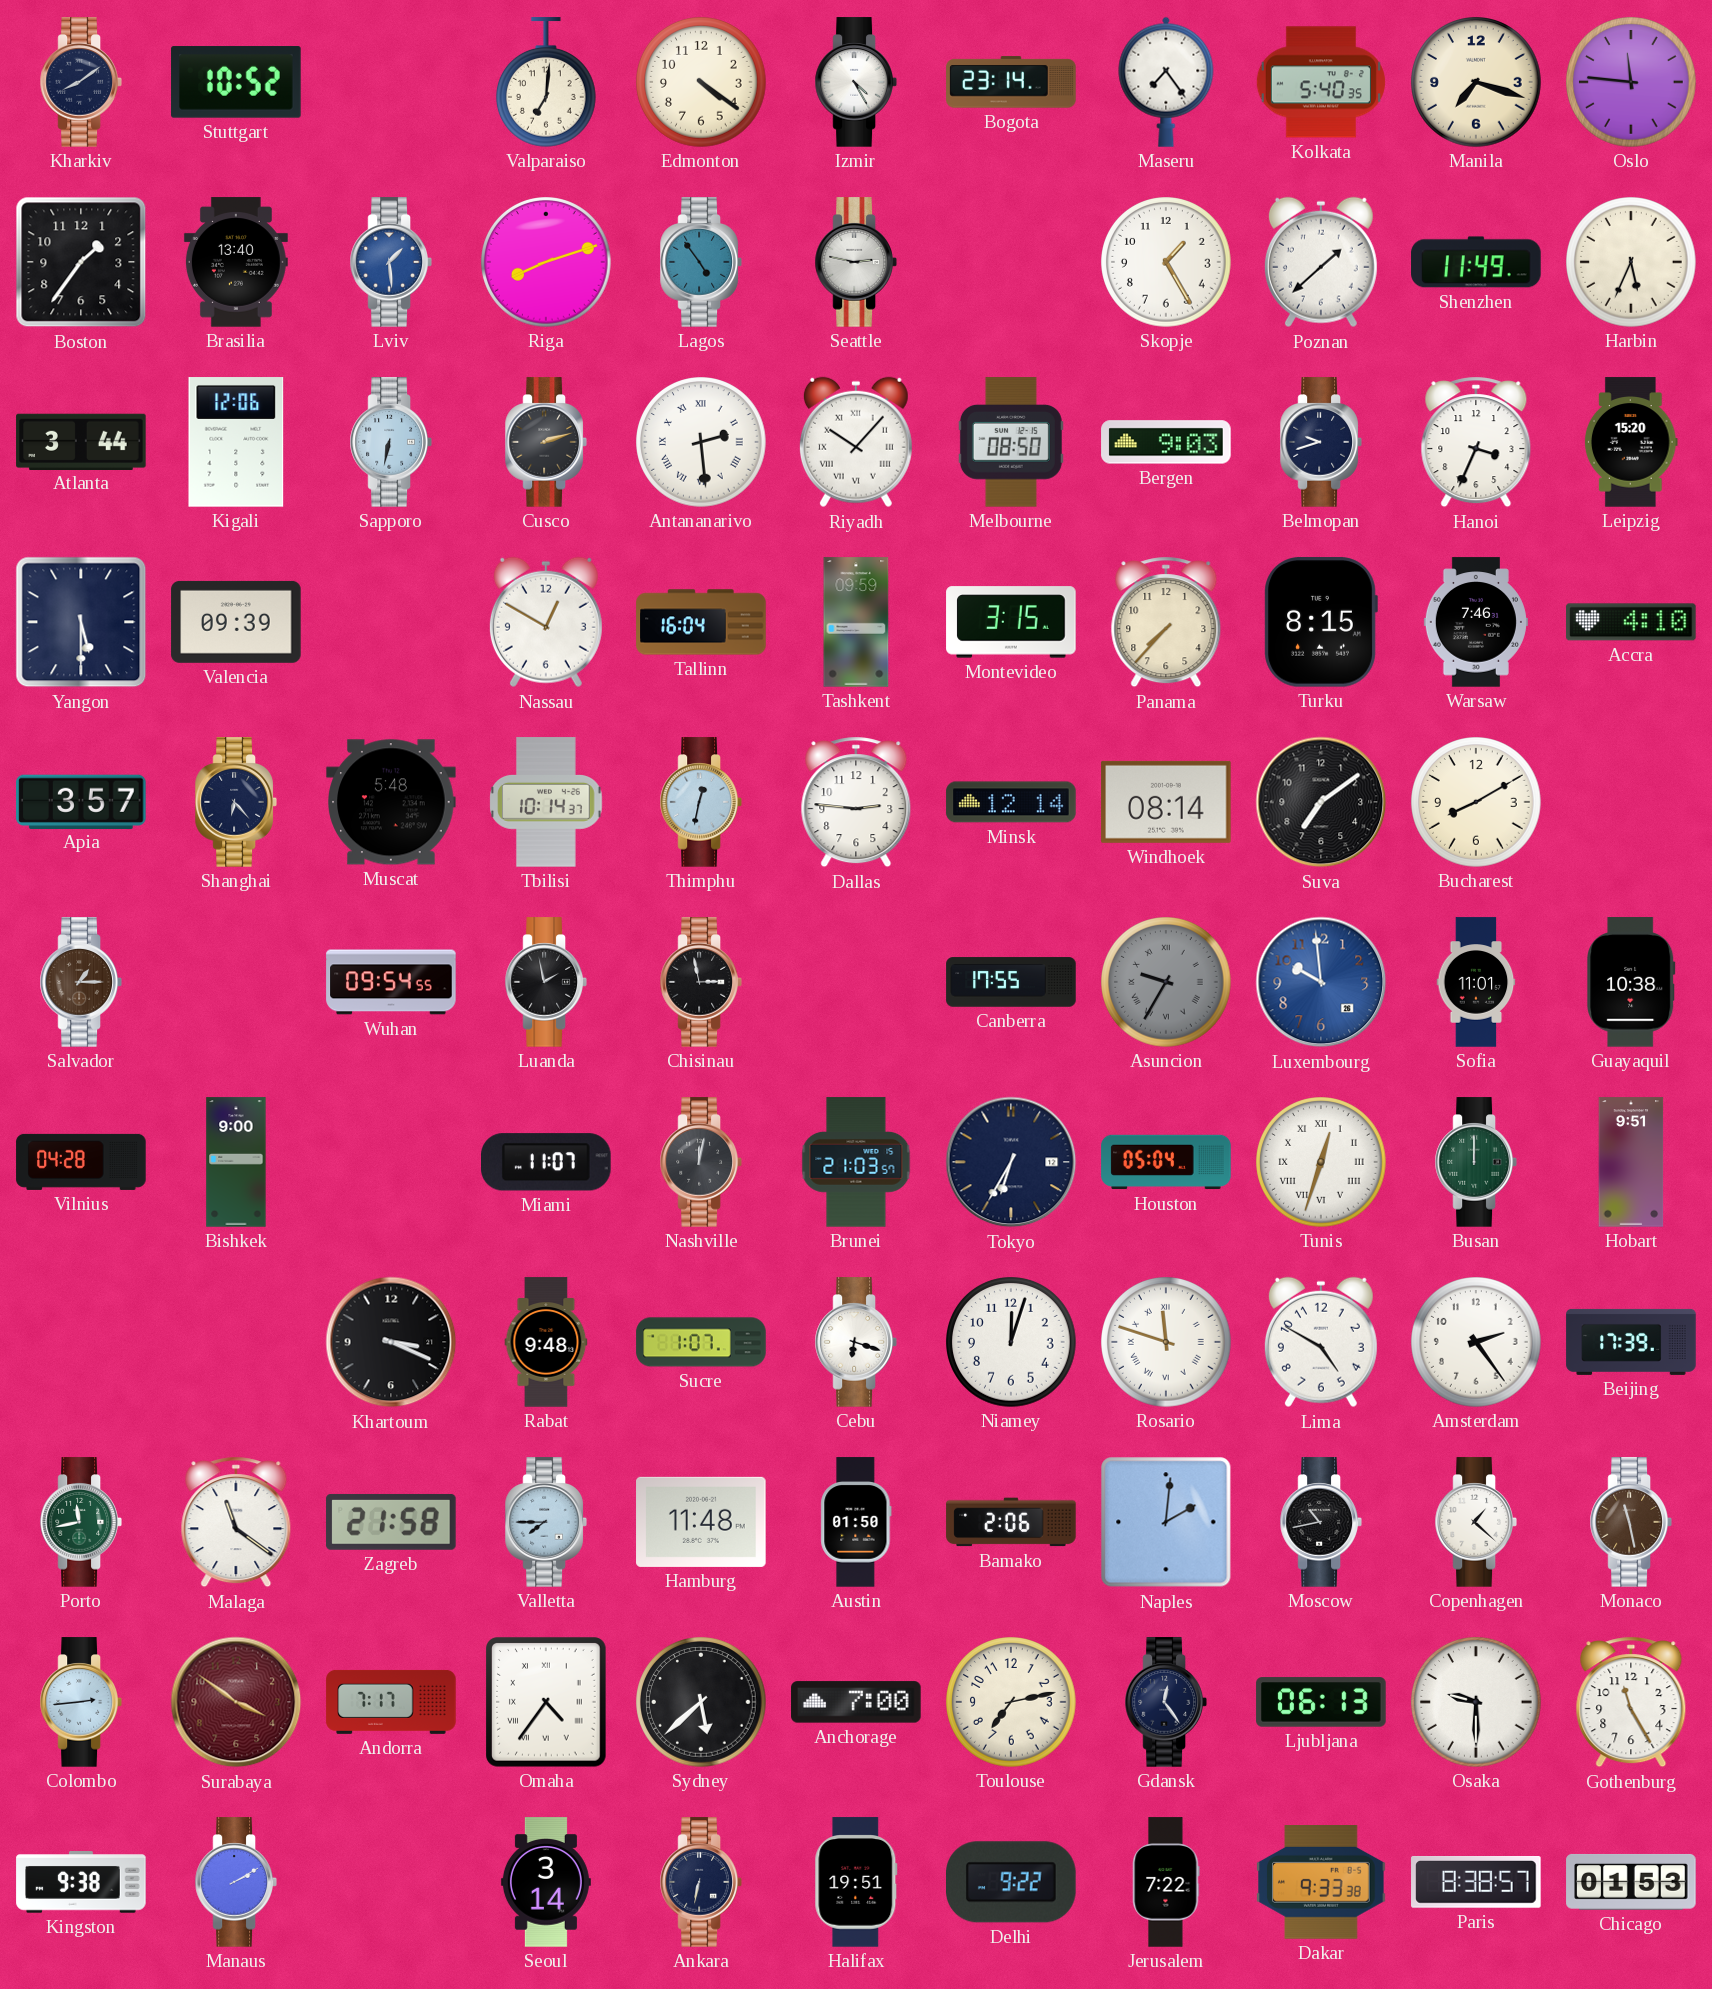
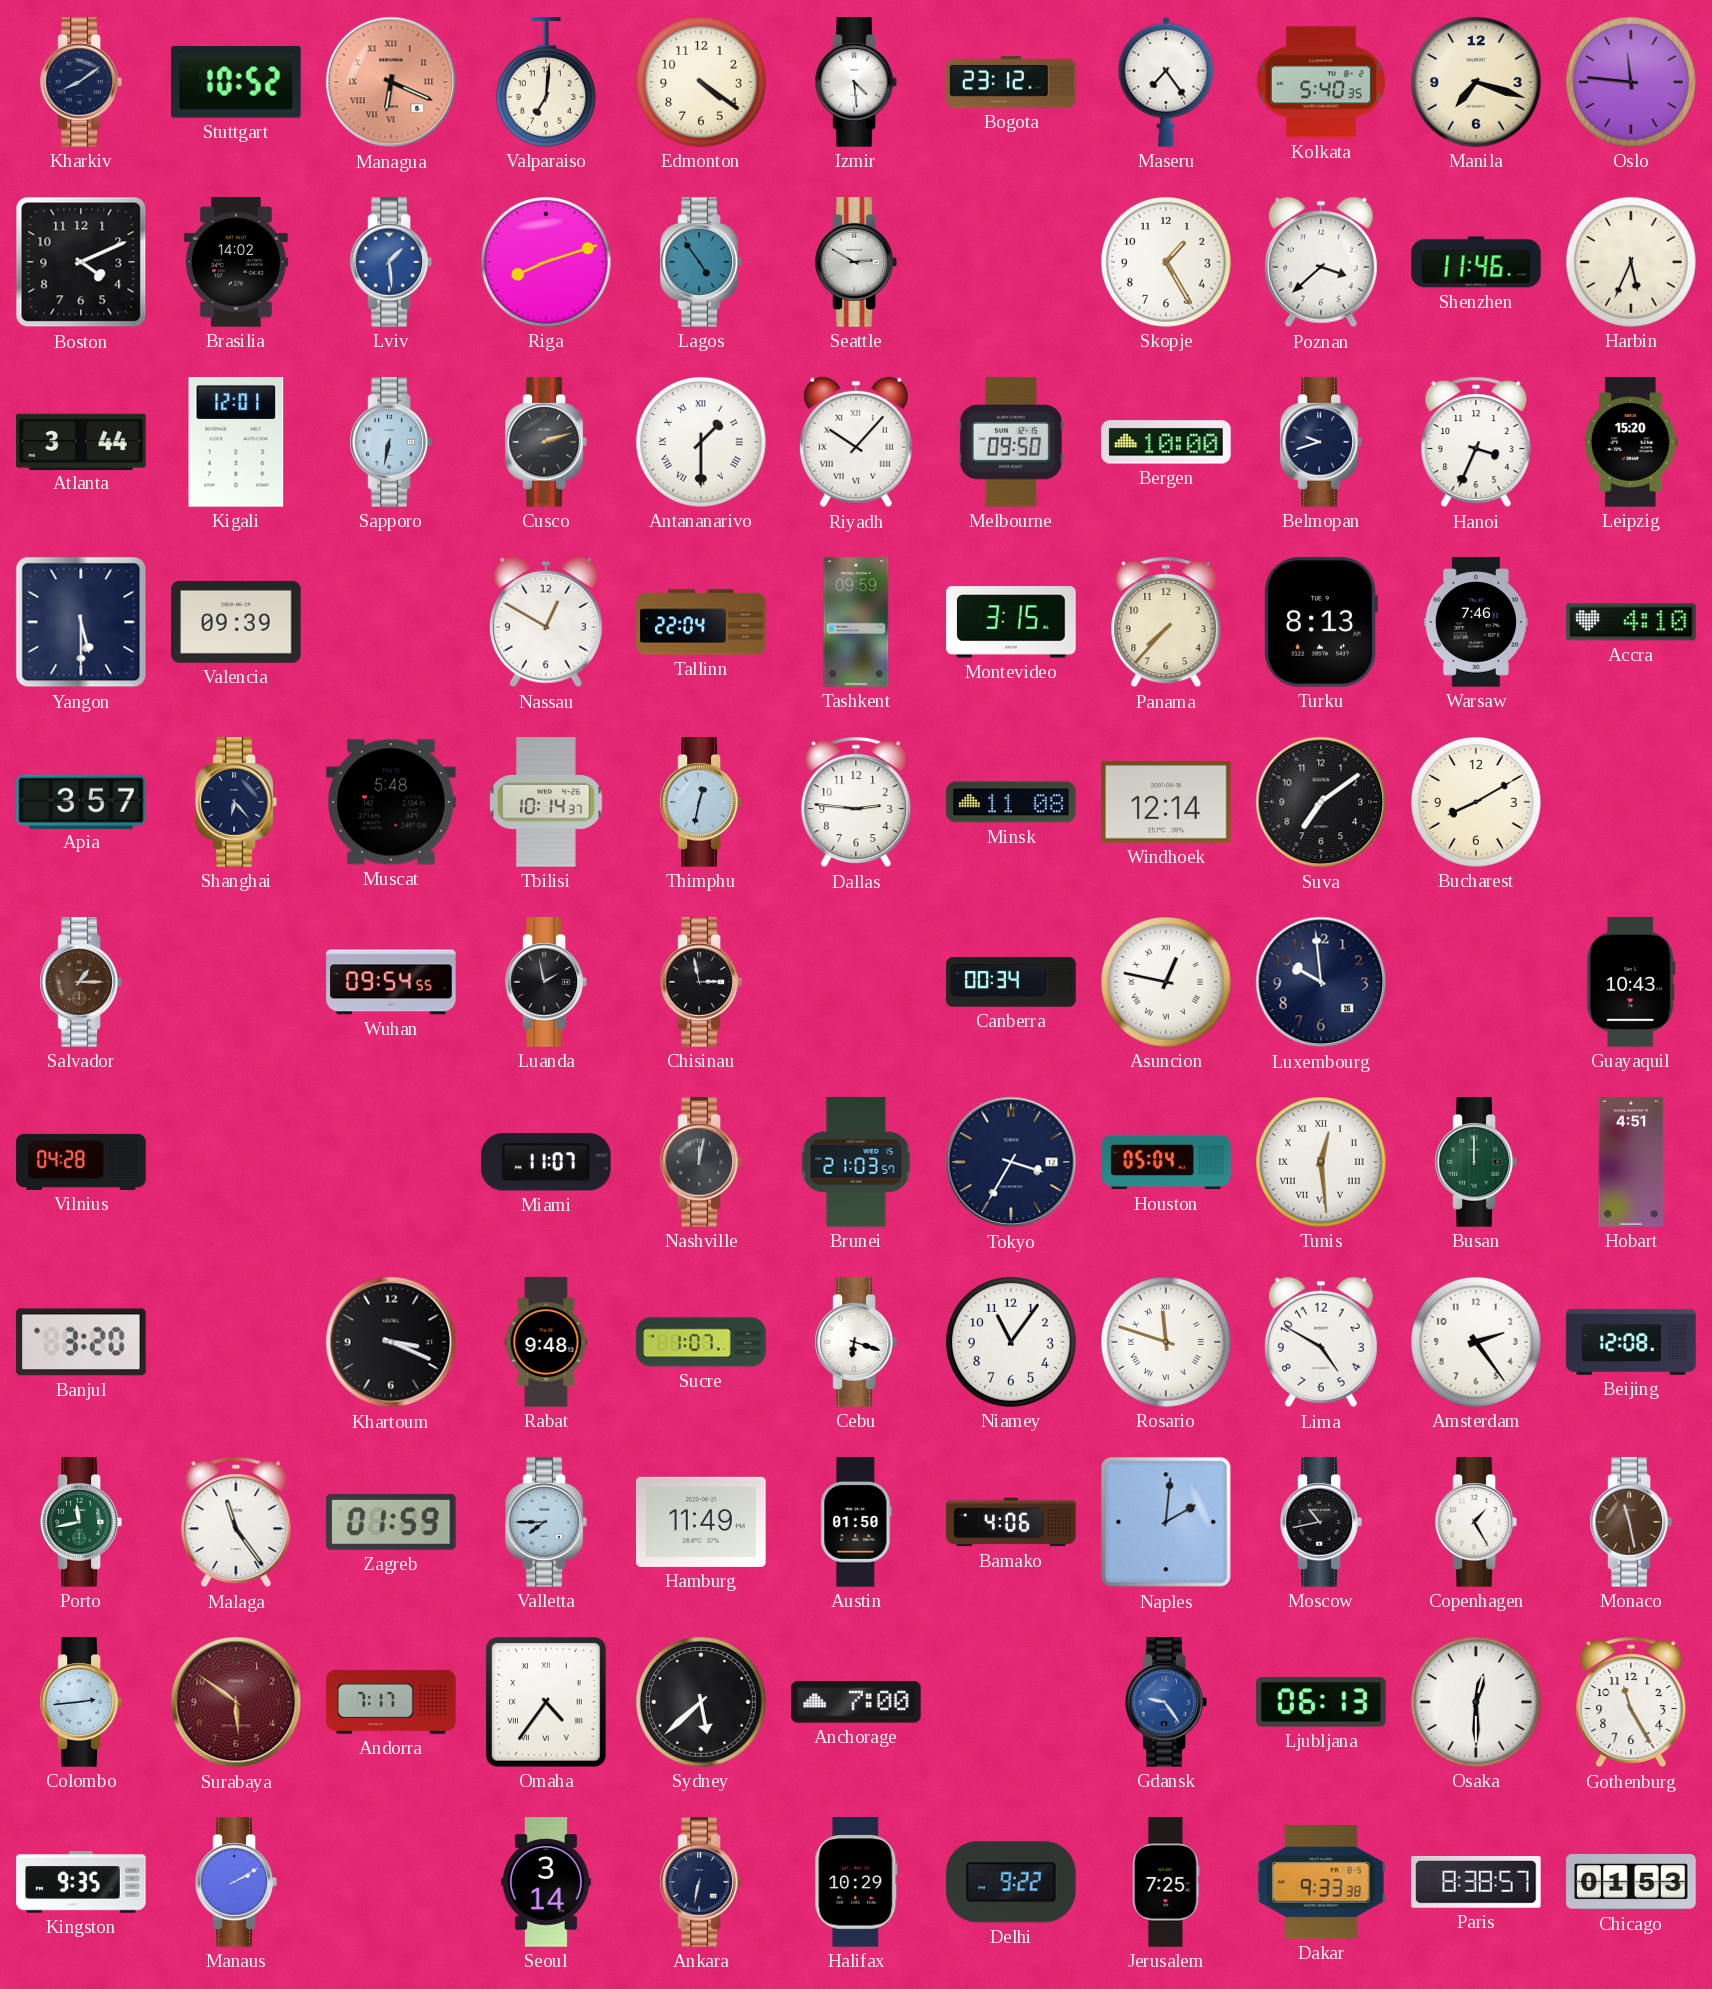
Managua: none -> 6:19
Izmir: 4:25 -> 4:29
Bogota: 23:14 -> 23:12
Boston: 1:36 -> 4:11
Brasilia: 13:40 -> 14:02
Seattle: 2:47 -> 2:50
Poznan: 1:38 -> 3:38
Shenzhen: 11:49 -> 11:46
Kigali: 12:06 -> 12:01
Antananarivo: 2:29 -> 1:30
Melbourne: 08:50 -> 09:50
Bergen: 9:03 -> 10:00
Tallinn: 16:04 -> 22:04
Turku: 8:15 -> 8:13
Minsk: 12:14 -> 11:08
Windhoek: 08:14 -> 12:14
Canberra: 17:55 -> 00:34
Asuncion: 9:35 -> 12:47
Asuncion dial: grey -> white
Luxembourg dial: blue -> navy
Sofia: 11:01 -> none
Guayaquil: 10:38 -> 10:43
Bishkek: 9:00 -> none
Tokyo: 6:35 -> 3:35
Tunis: 12:33 -> 12:29
Hobart: 9:51 -> 4:51
Banjul: none -> 3:20
Niamey: 12:03 -> 11:06
Beijing: 17:39 -> 12:08
Malaga: 11:21 -> 11:24
Zagreb: 21:58 -> 01:59
Hamburg: 11:48 -> 11:49
Bamako: 2:06 -> 4:06
Copenhagen: 1:22 -> 1:25
Surabaya: 3:51 -> 5:51
Toulouse: 7:13 -> none
Gdansk: 12:24 -> 9:24
Gdansk dial: navy -> blue
Osaka: 9:30 -> 12:30
Kingston: 9:38 -> 9:35
Halifax: 19:51 -> 10:29
Jerusalem: 7:22 -> 7:25
